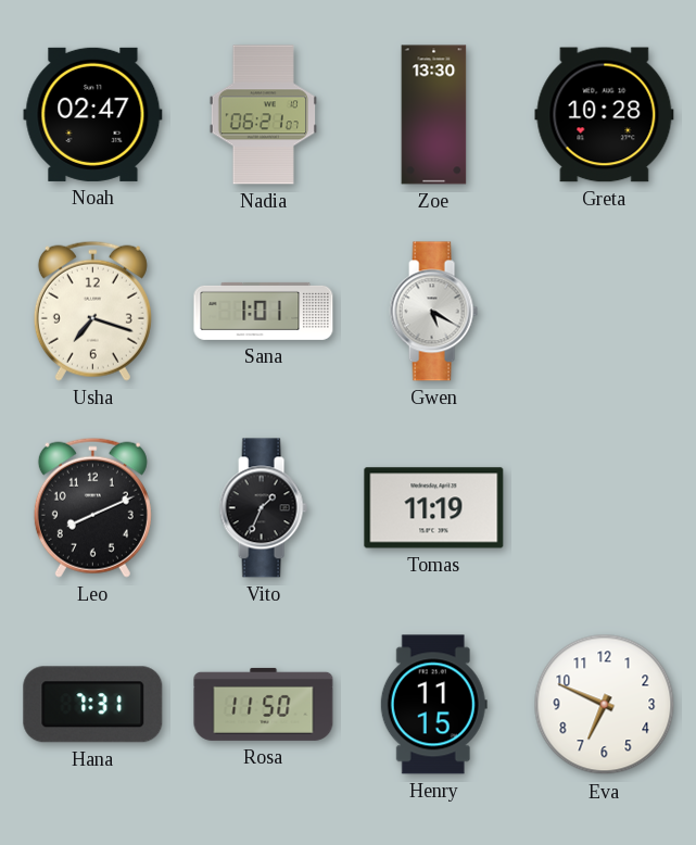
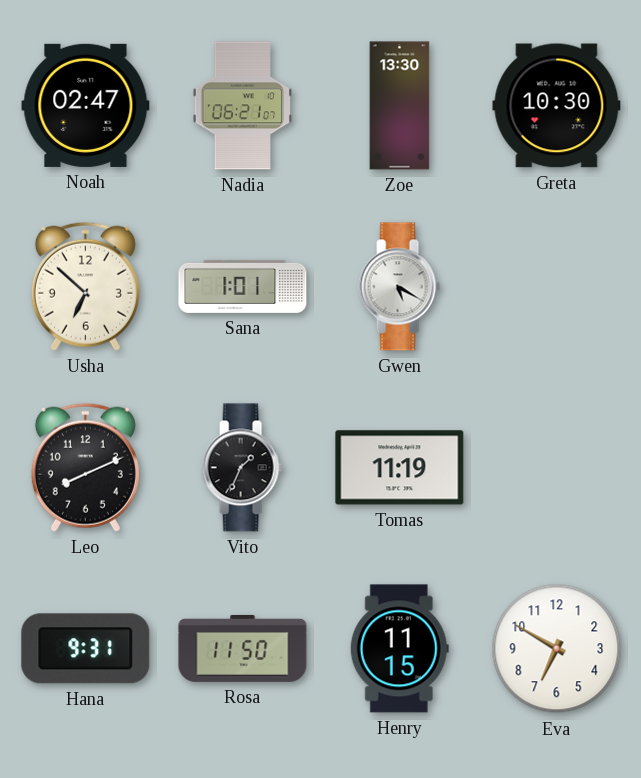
Greta: 10:28 -> 10:30
Usha: 7:18 -> 6:52
Hana: 7:31 -> 9:31
Eva: 6:49 -> 6:50
